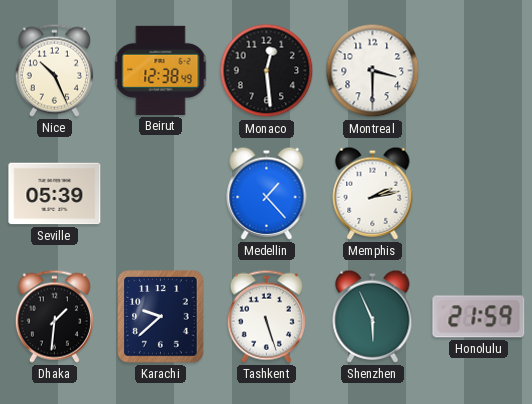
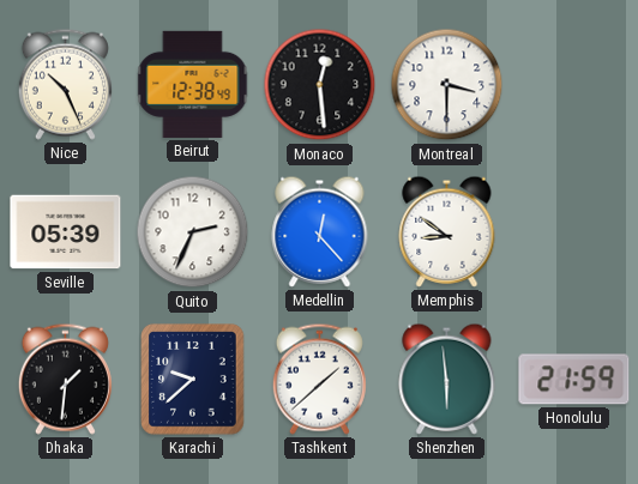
Quito: none -> 2:34
Medellin: 1:23 -> 12:23
Memphis: 2:13 -> 8:51
Tashkent: 5:27 -> 1:38
Shenzhen: 5:56 -> 5:59
